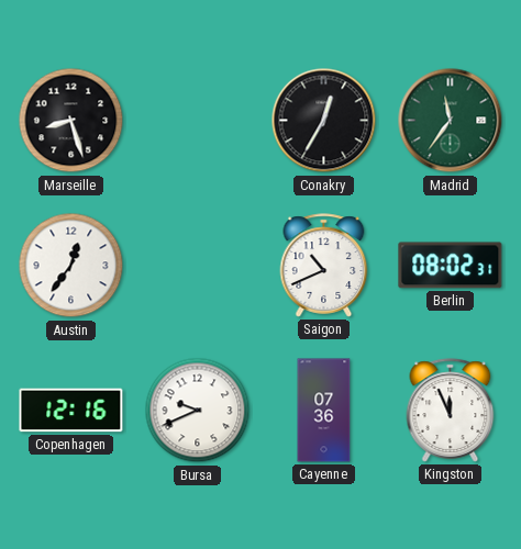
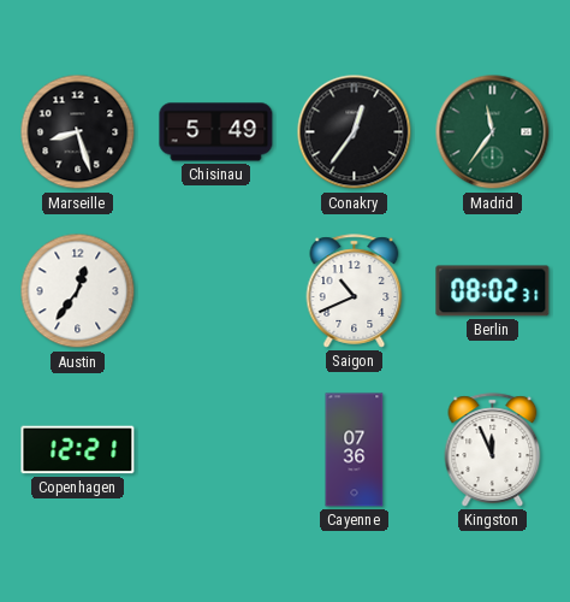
Chisinau: none -> 5:49
Conakry: 12:35 -> 12:36
Copenhagen: 12:16 -> 12:21
Bursa: 9:41 -> none
